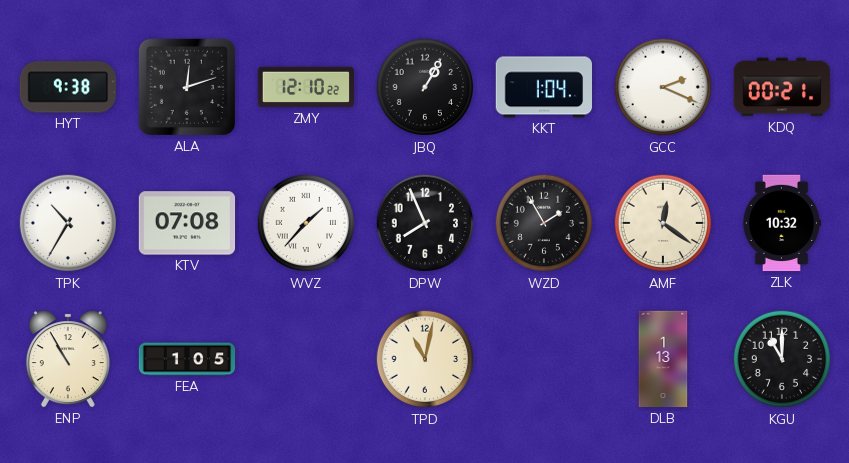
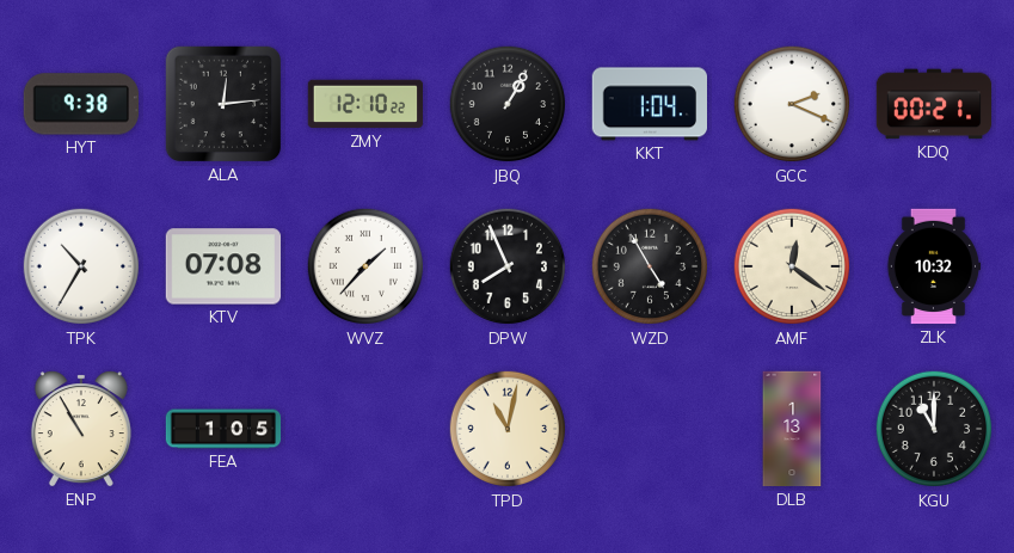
ALA: 12:12 -> 12:14
WZD: 1:55 -> 4:55
